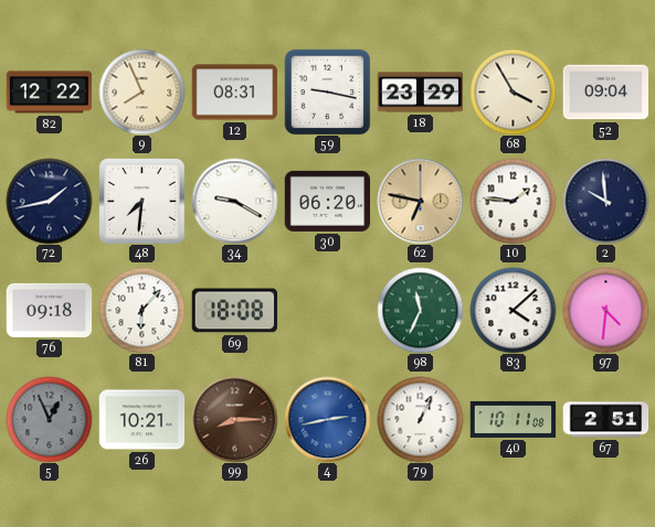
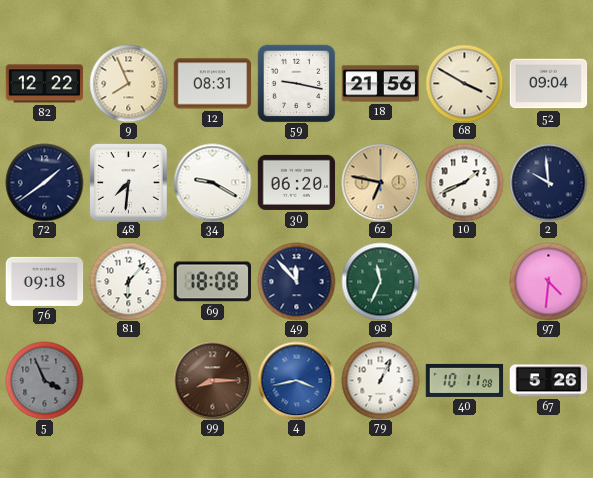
18: 23:29 -> 21:56
68: 3:55 -> 3:50
72: 1:43 -> 1:39
10: 1:46 -> 1:41
49: none -> 11:53
83: 4:08 -> none
5: 12:56 -> 3:56
26: 10:21 -> none
4: 2:43 -> 3:43
67: 2:51 -> 5:26
